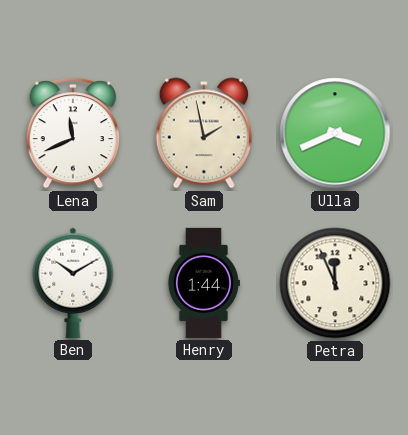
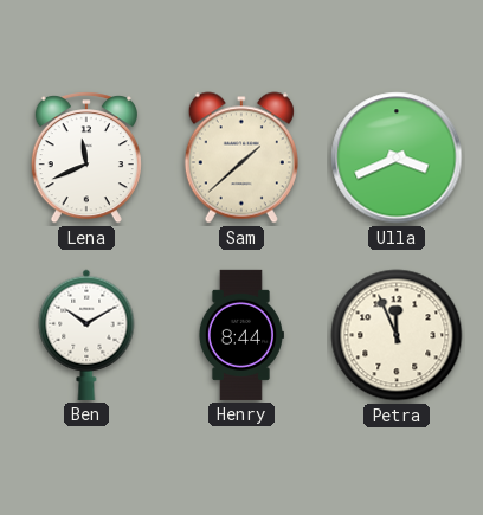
Sam: 1:58 -> 1:38
Henry: 1:44 -> 8:44
